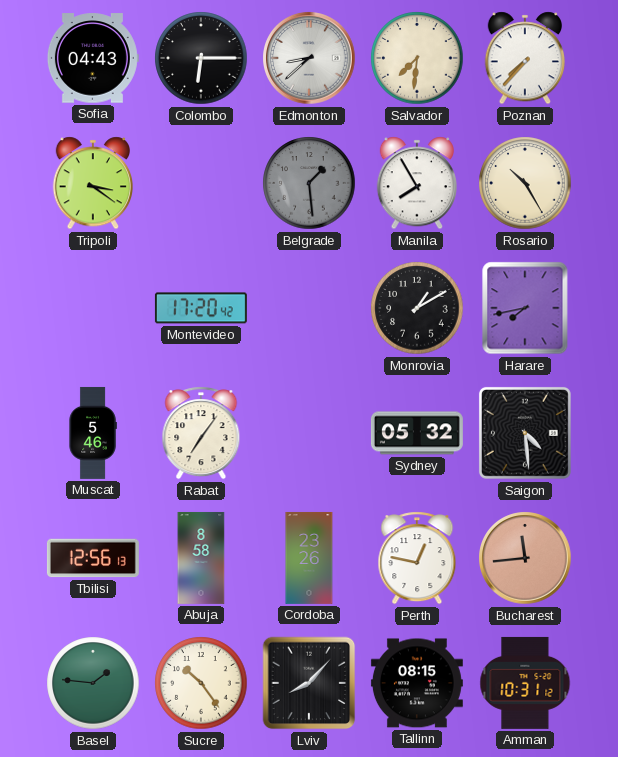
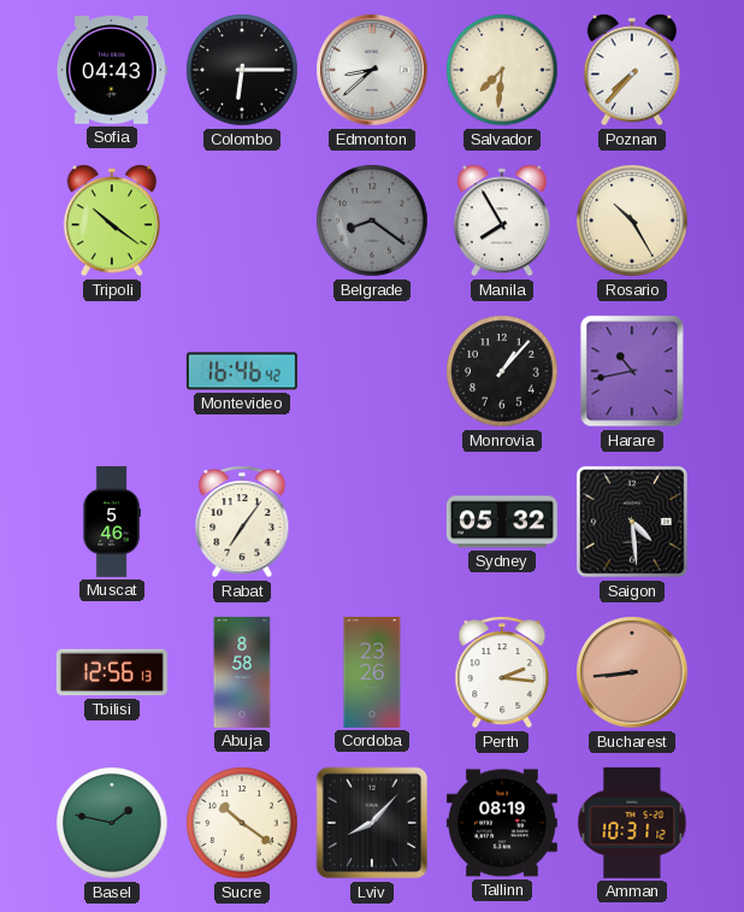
Tripoli: 3:21 -> 10:21
Belgrade: 1:29 -> 8:21
Montevideo: 17:20 -> 16:46
Monrovia: 1:10 -> 1:07
Harare: 7:43 -> 10:43
Perth: 12:47 -> 2:16
Bucharest: 11:44 -> 8:44
Basel: 1:46 -> 1:47
Sucre: 10:24 -> 10:21
Tallinn: 08:15 -> 08:19
